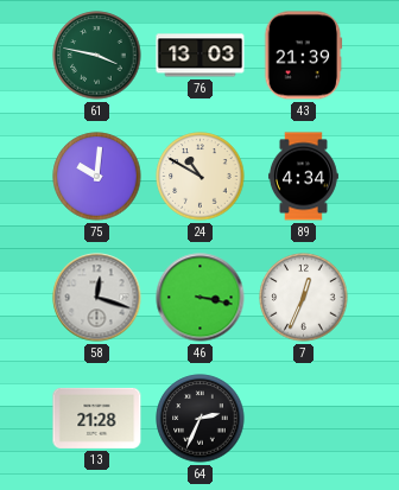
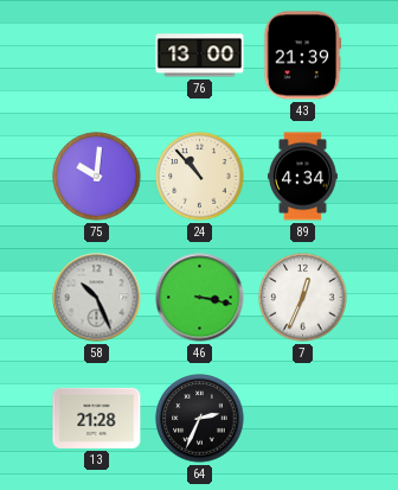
61: 3:47 -> none
76: 13:03 -> 13:00
24: 10:50 -> 10:53
58: 12:18 -> 10:26
